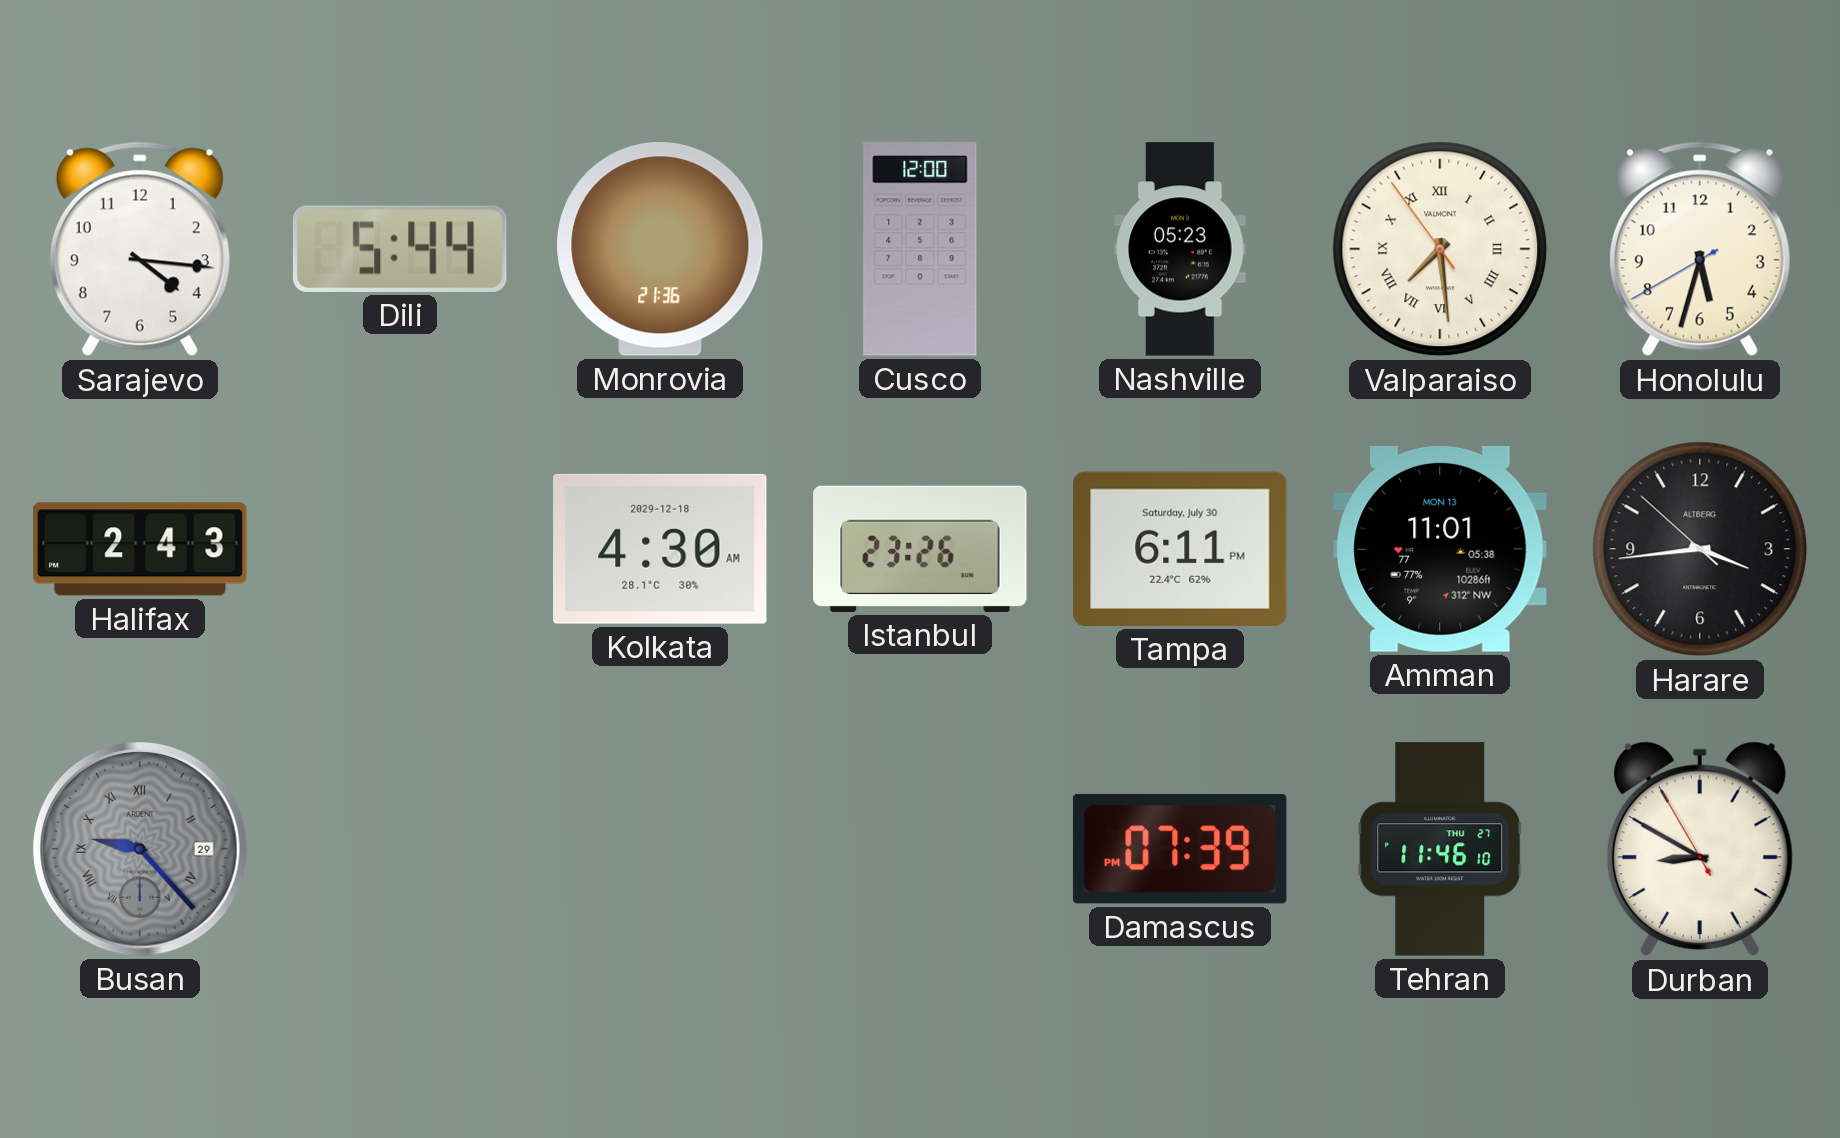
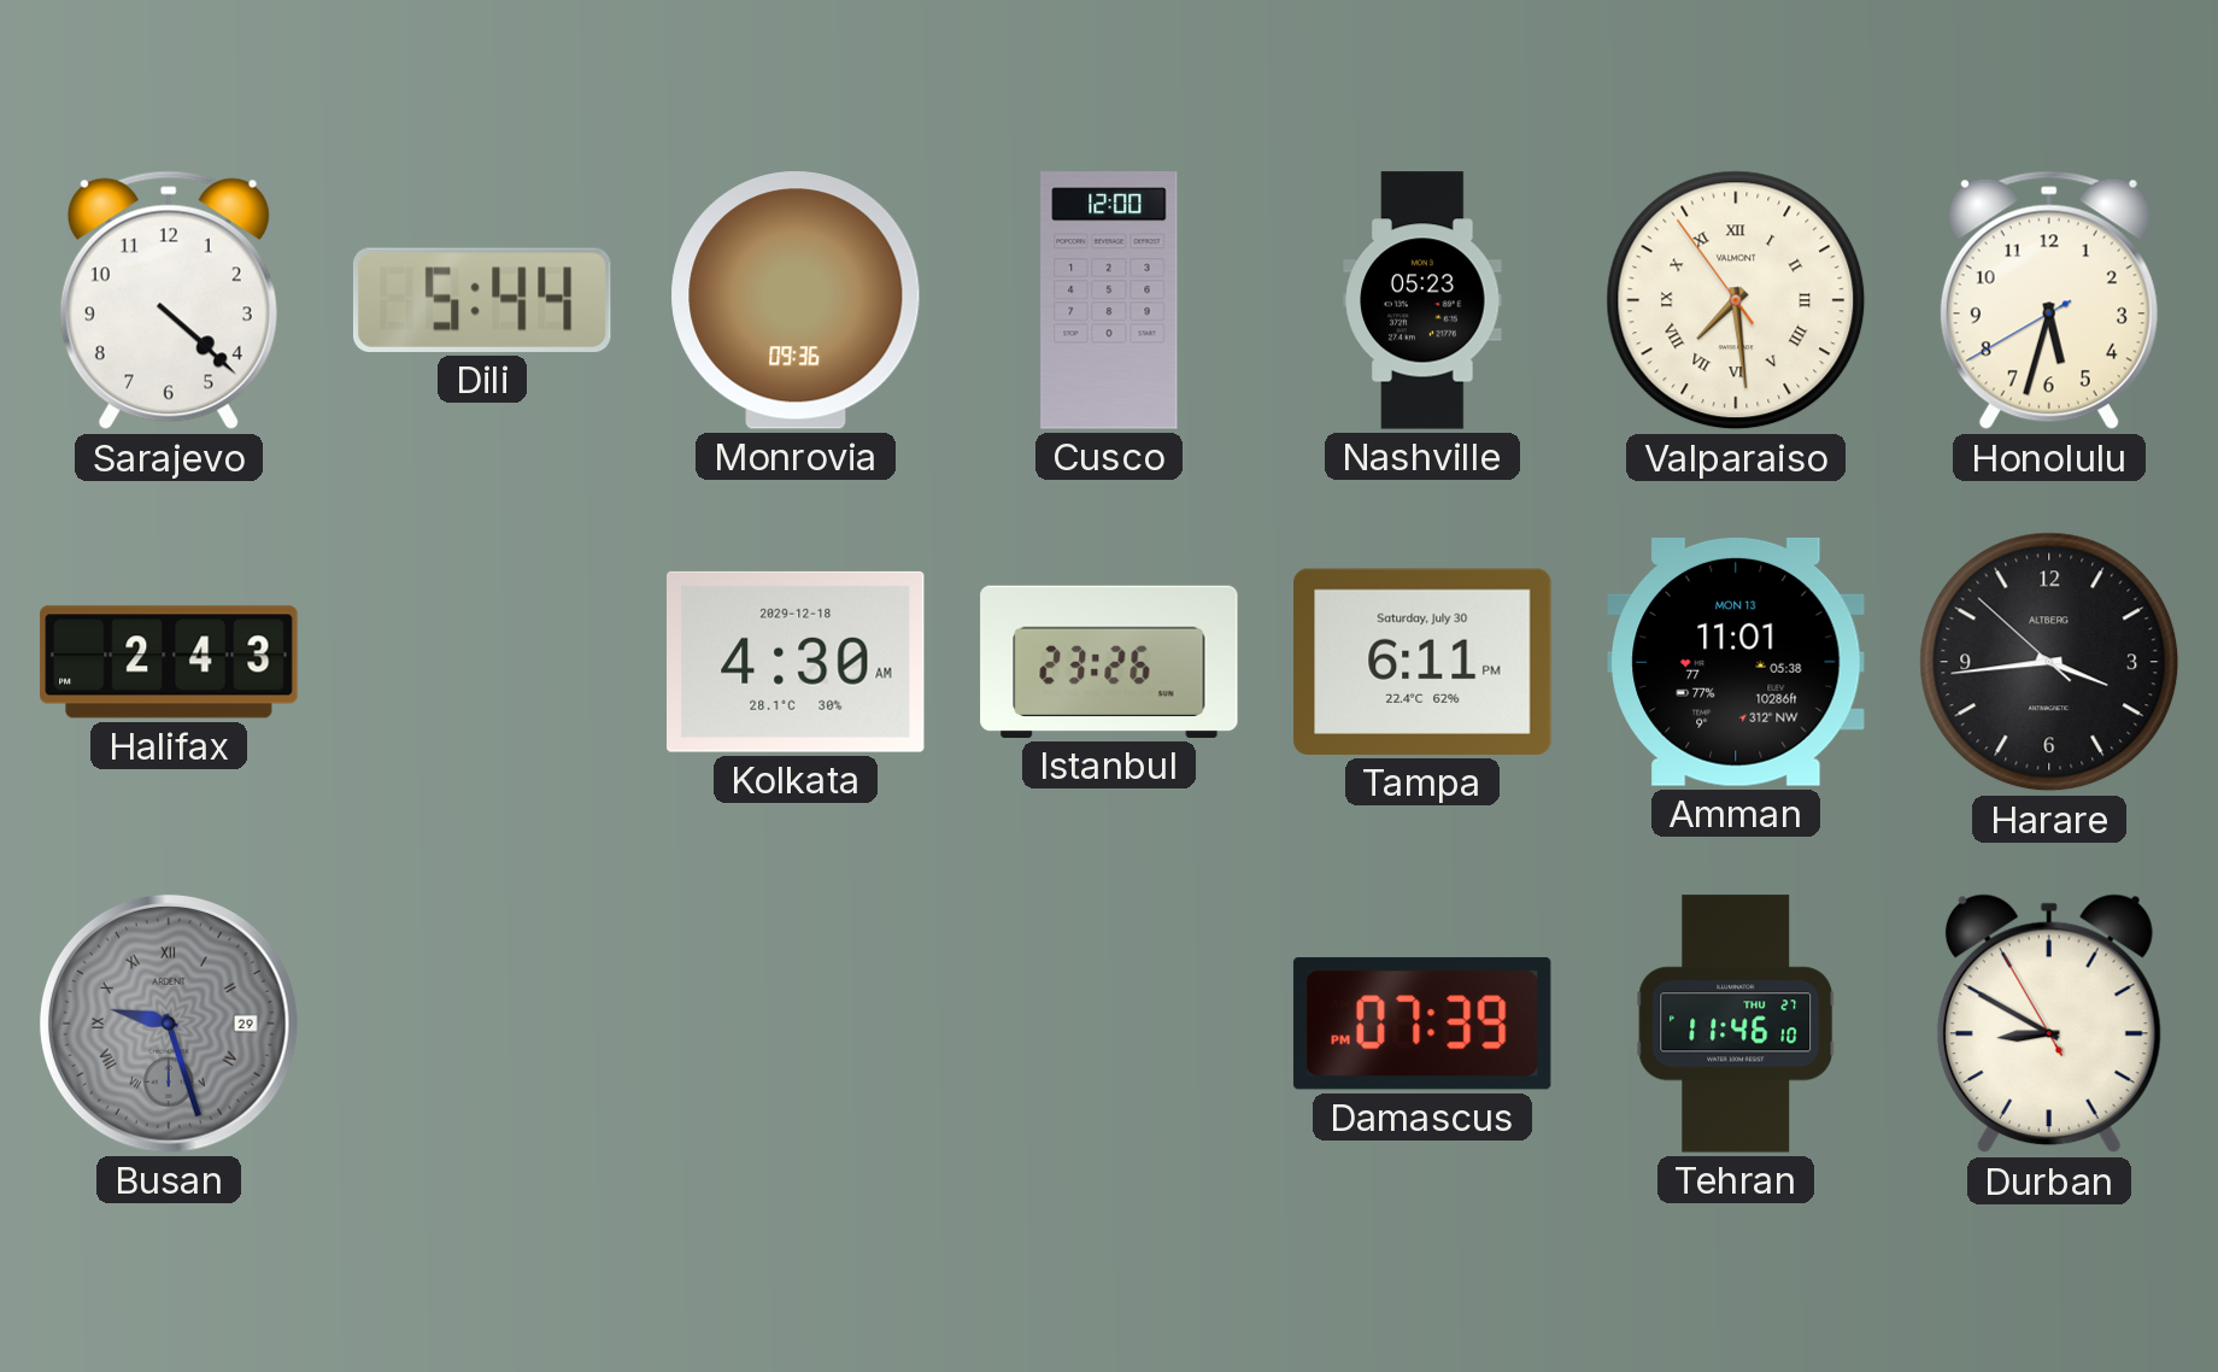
Sarajevo: 4:16 -> 4:22
Monrovia: 21:36 -> 09:36
Busan: 9:23 -> 9:27
